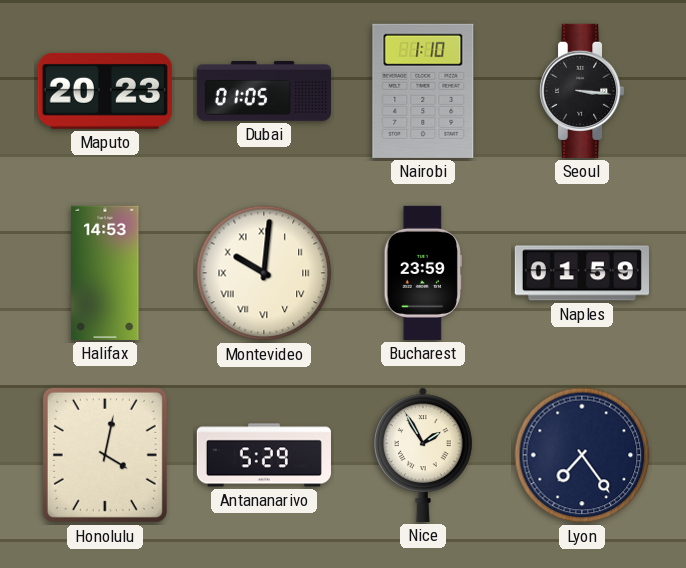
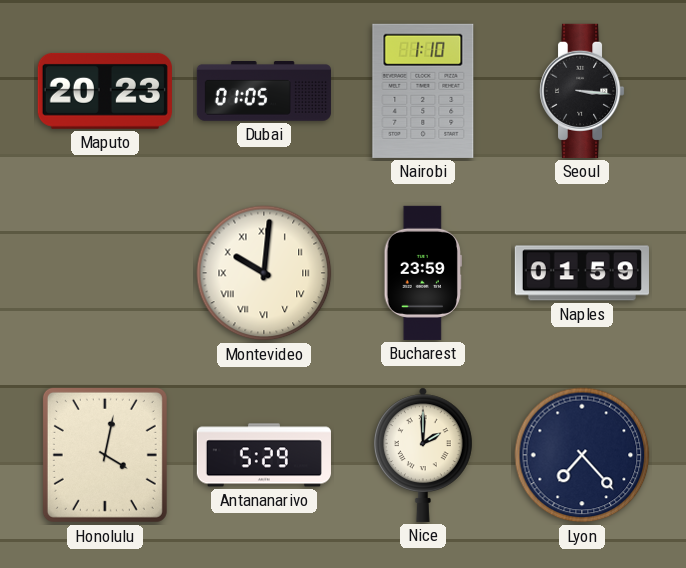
Halifax: 14:53 -> none
Nice: 1:55 -> 2:00
Lyon: 7:24 -> 7:23
